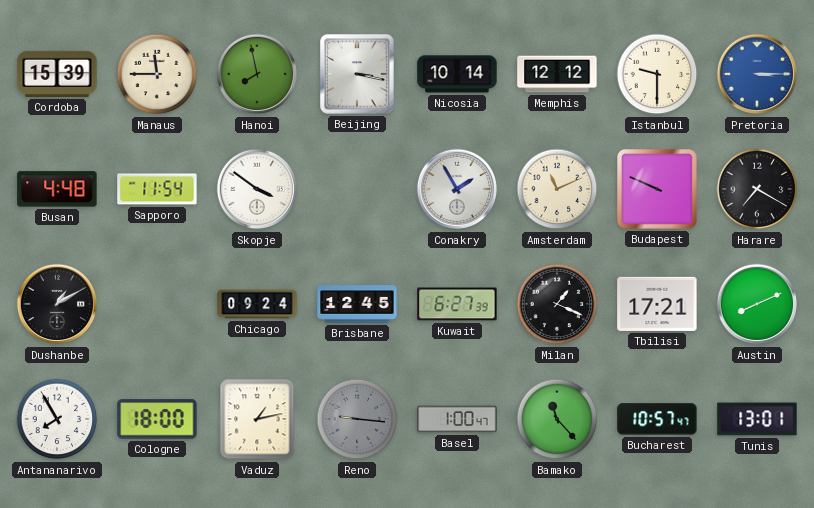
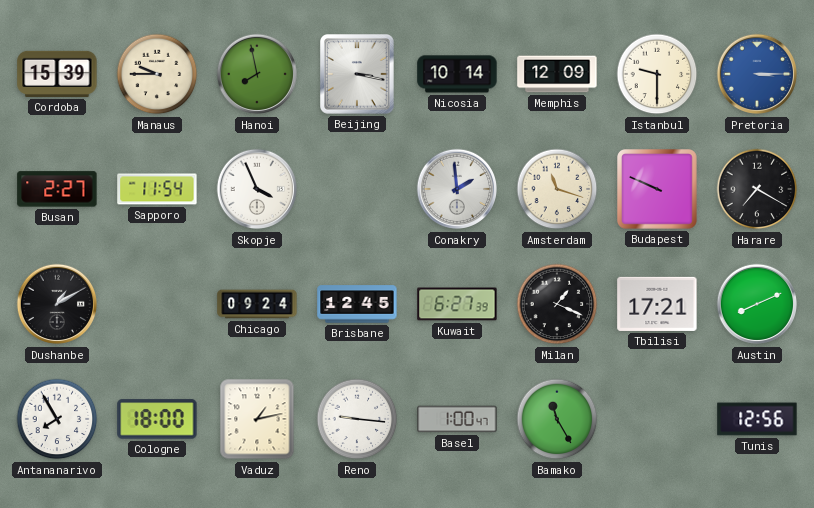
Manaus: 11:45 -> 9:45
Memphis: 12:12 -> 12:09
Busan: 4:48 -> 2:27
Skopje: 3:51 -> 3:56
Conakry: 1:55 -> 1:59
Amsterdam: 11:11 -> 11:18
Reno dial: grey -> white
Bamako: 11:23 -> 11:25
Bucharest: 10:57 -> none
Tunis: 13:01 -> 12:56
